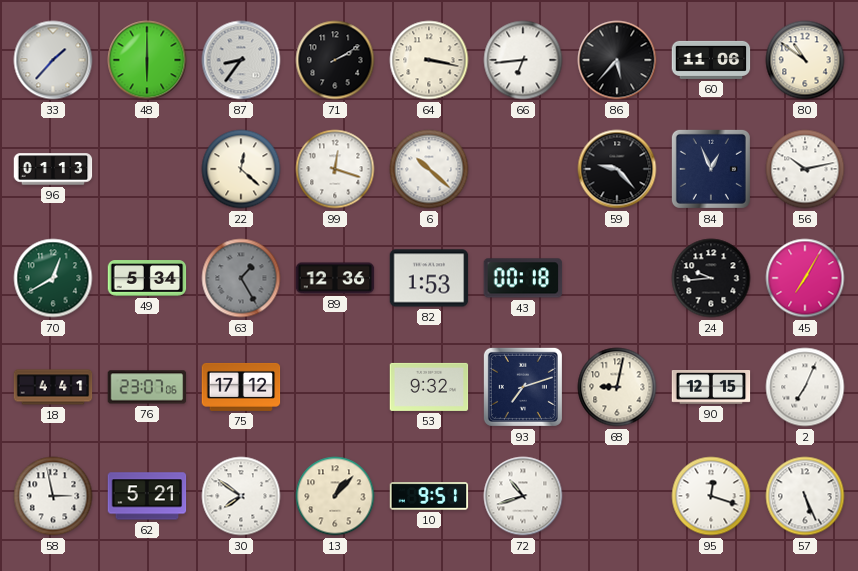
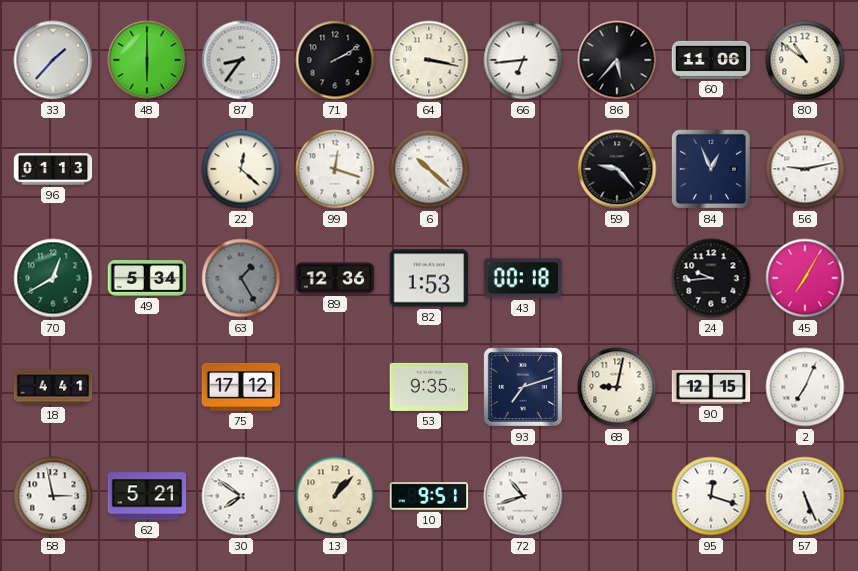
56: 10:13 -> 9:13
76: 23:07 -> none
53: 9:32 -> 9:35
